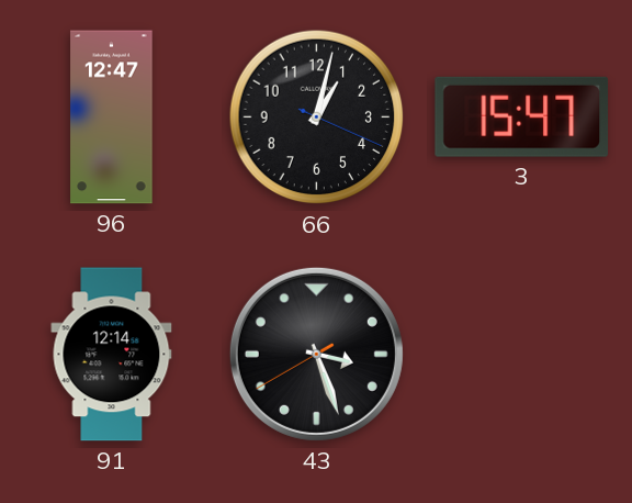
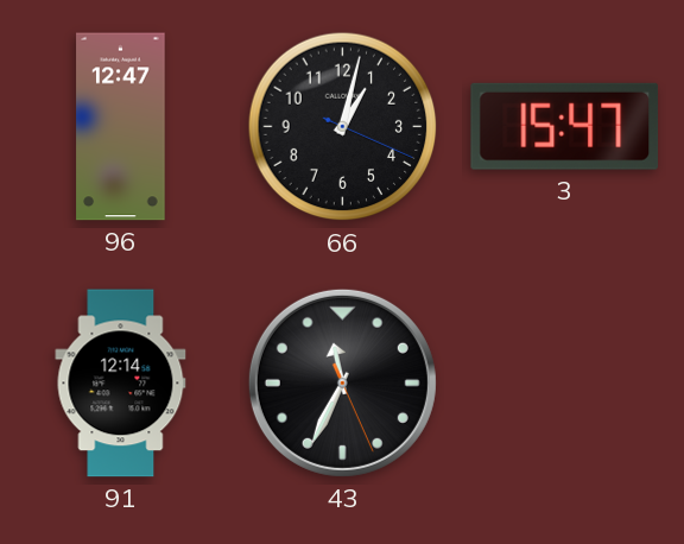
43: 3:26 -> 11:34
